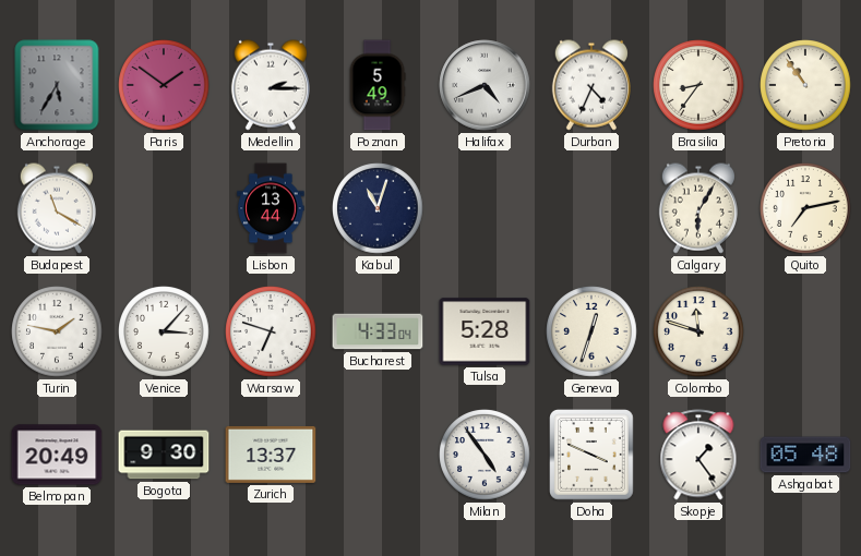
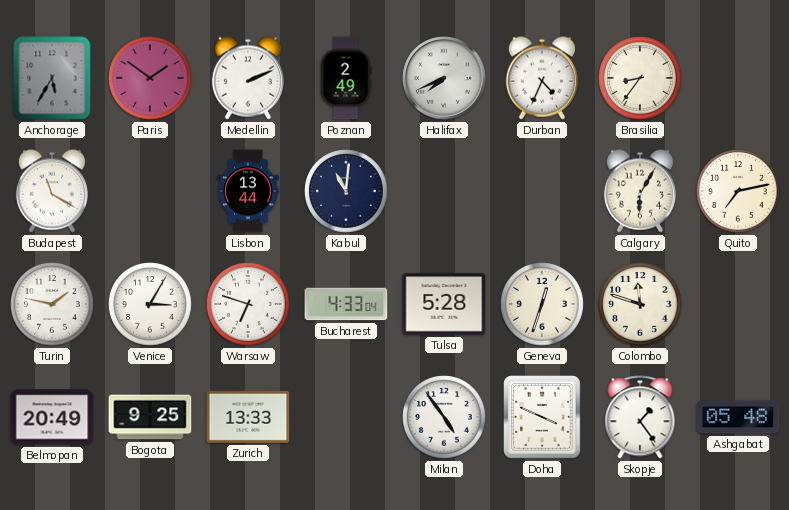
Medellin: 2:15 -> 2:11
Poznan: 5:49 -> 2:49
Halifax: 4:41 -> 7:41
Pretoria: 10:54 -> none
Kabul: 11:03 -> 11:01
Venice: 3:07 -> 3:05
Bogota: 9:30 -> 9:25
Zurich: 13:37 -> 13:33
